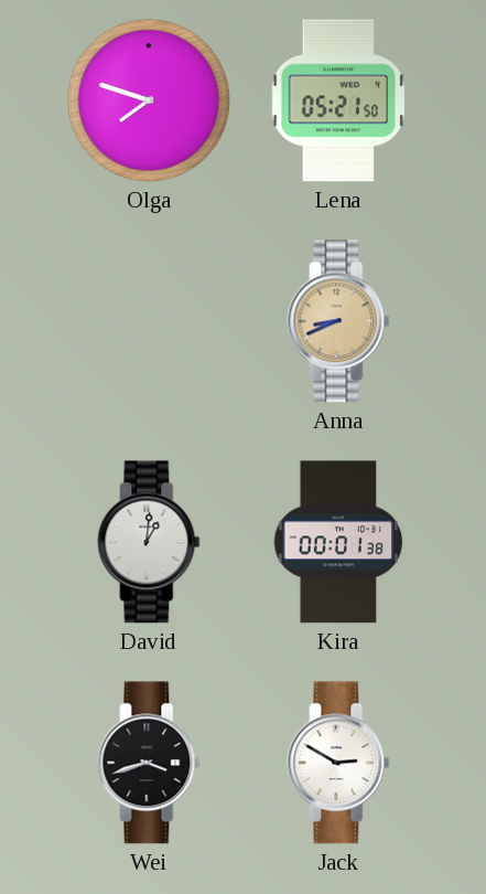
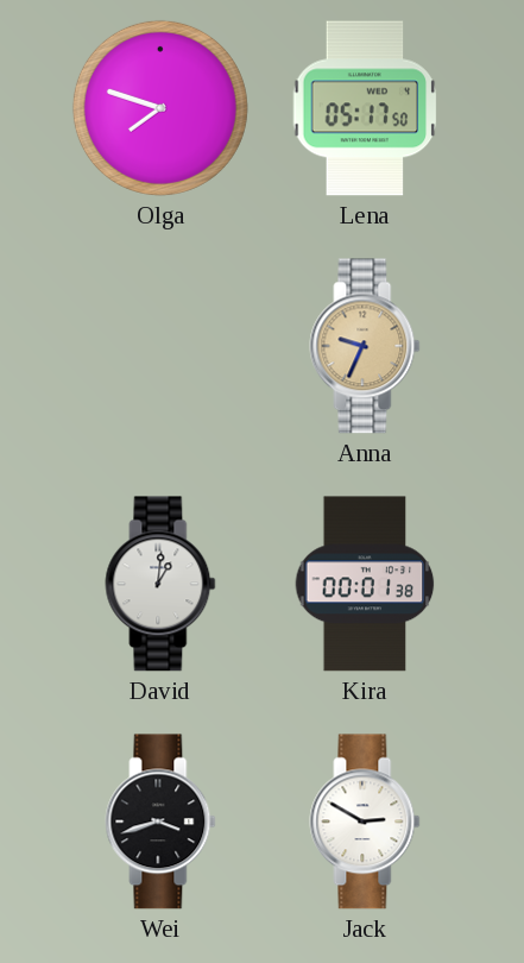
Lena: 05:21 -> 05:17
Anna: 8:41 -> 9:34
